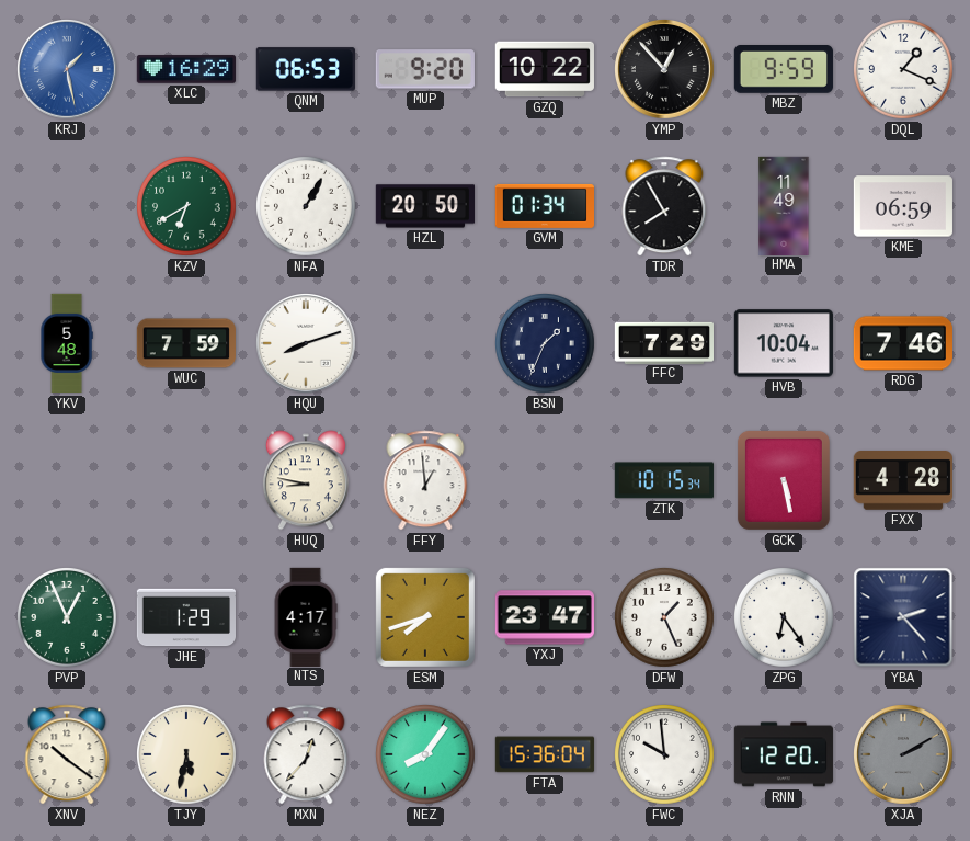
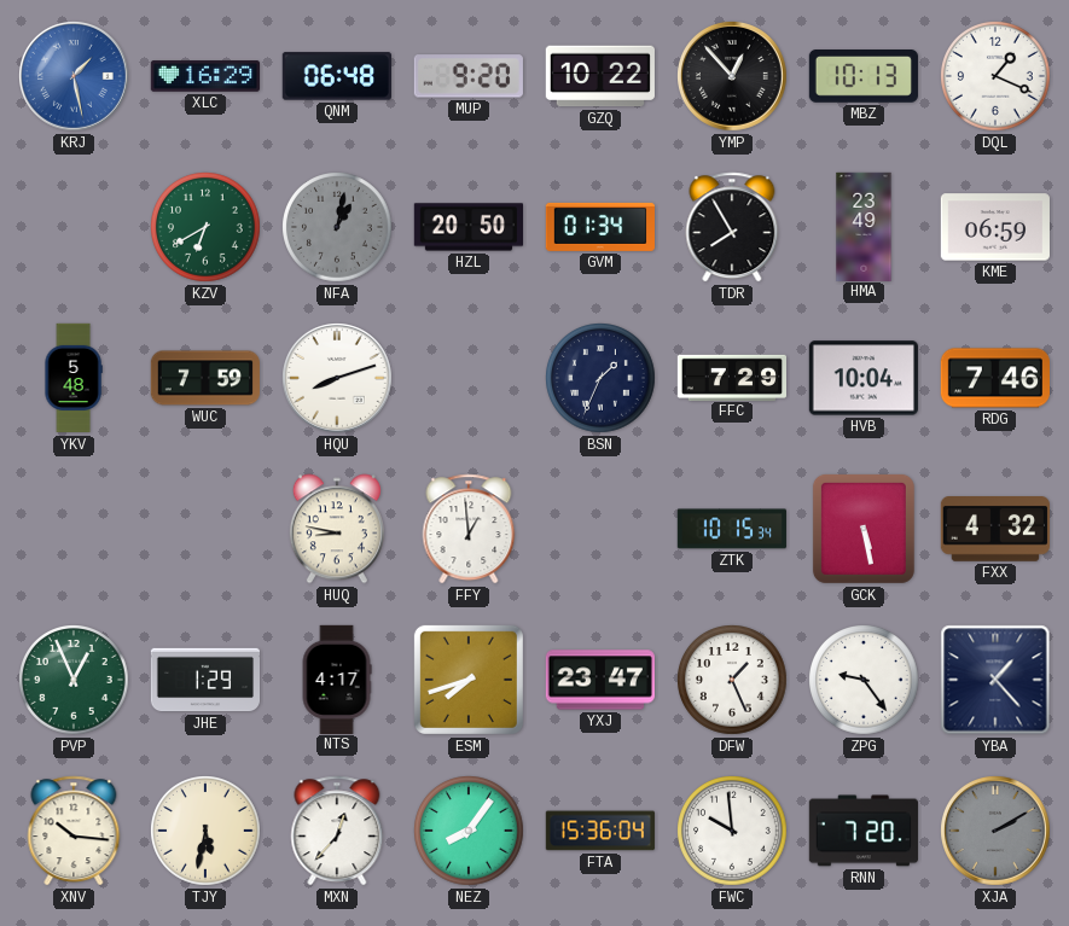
QNM: 06:53 -> 06:48
MBZ: 9:59 -> 10:13
NFA: 1:05 -> 1:02
NFA dial: white -> grey
HMA: 11:49 -> 23:49
FXX: 4:28 -> 4:32
ZPG: 6:24 -> 9:24
YBA: 2:23 -> 1:23
XNV: 10:21 -> 10:16
RNN: 12:20 -> 7:20
